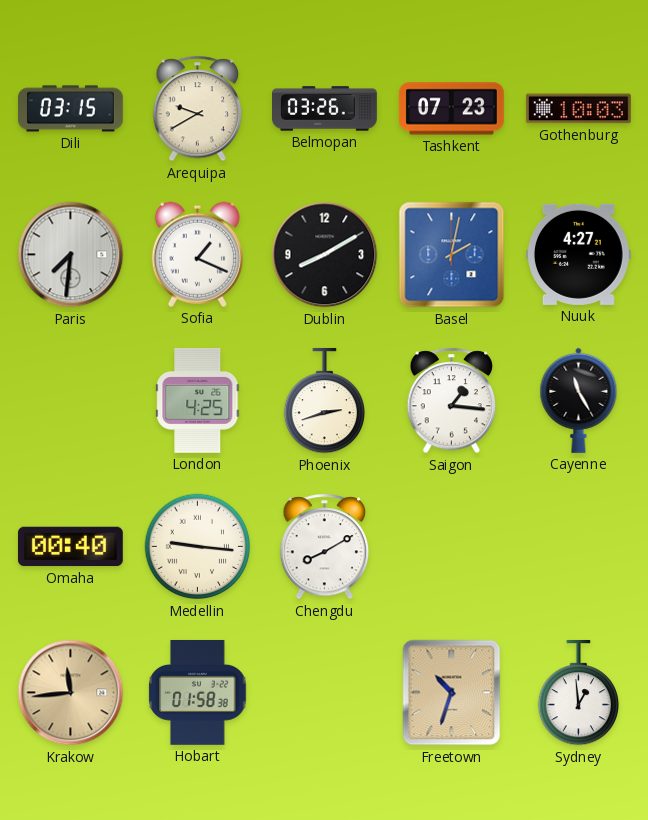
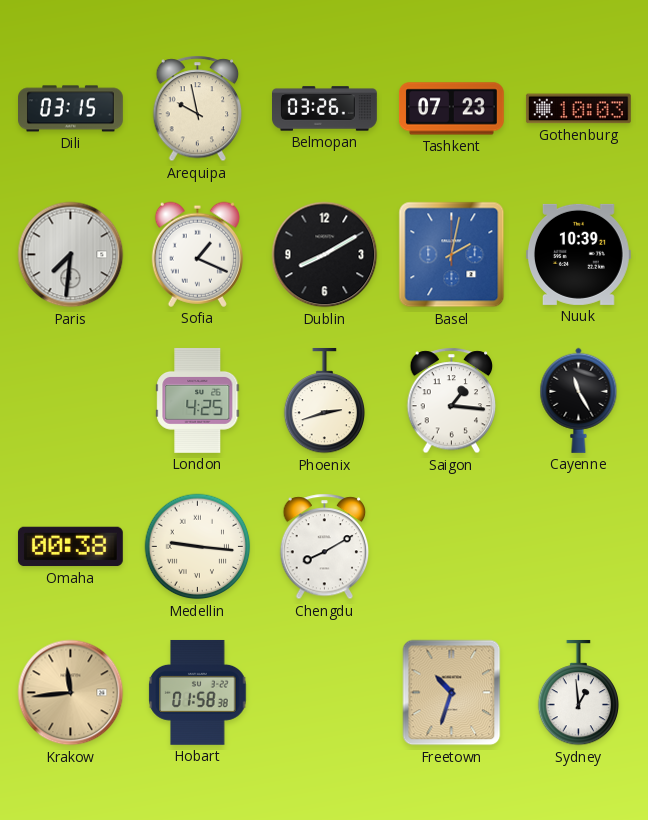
Arequipa: 9:40 -> 9:58
Nuuk: 4:27 -> 10:39
Omaha: 00:40 -> 00:38
